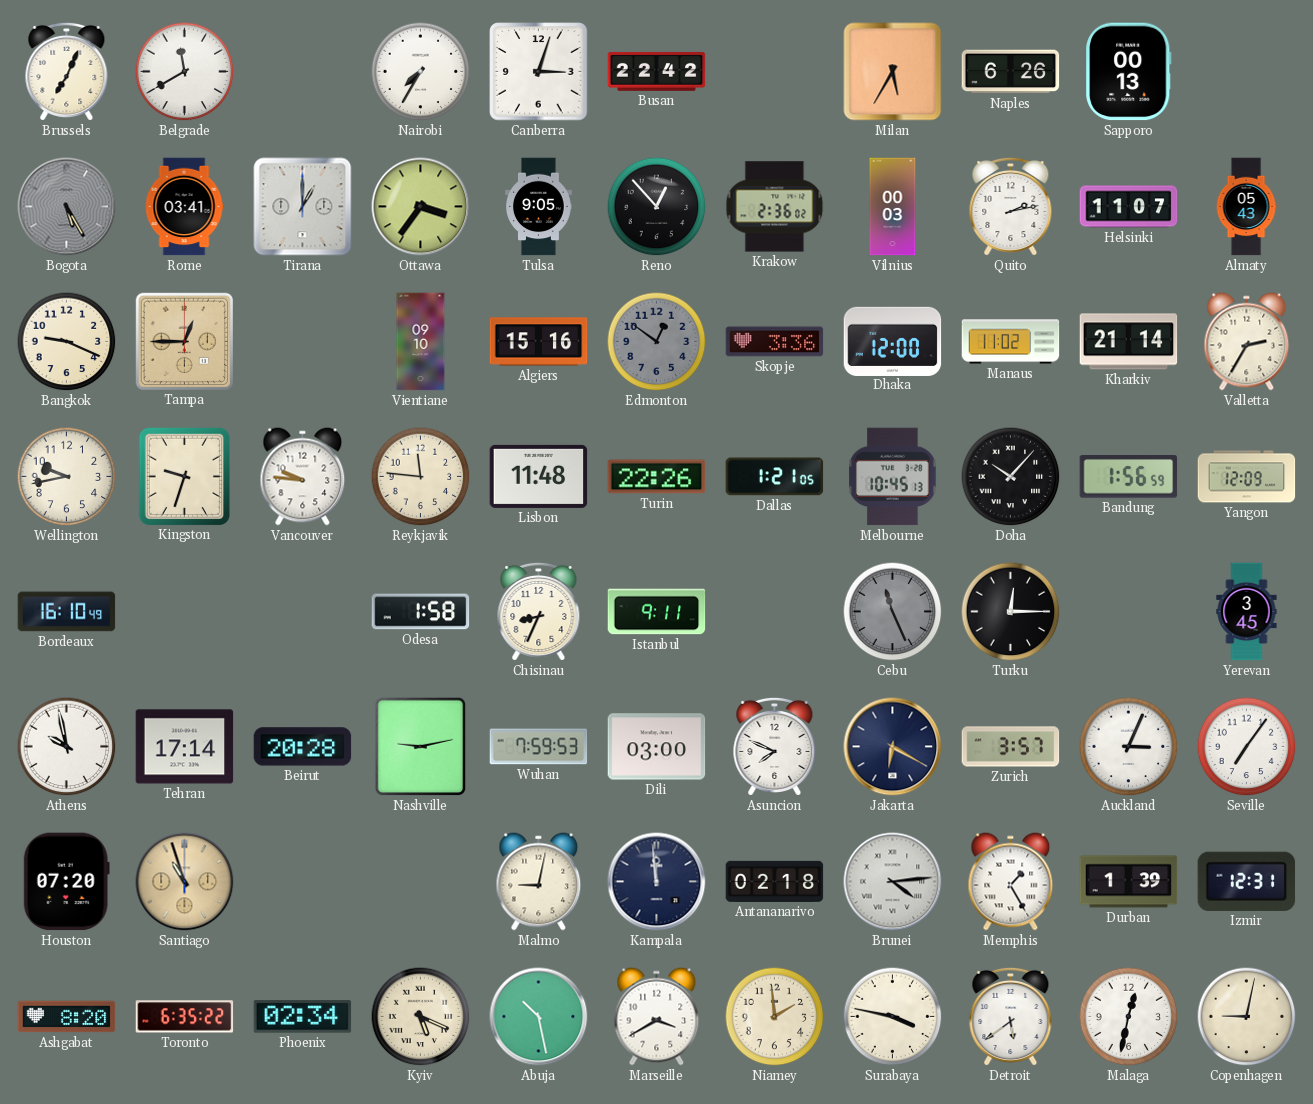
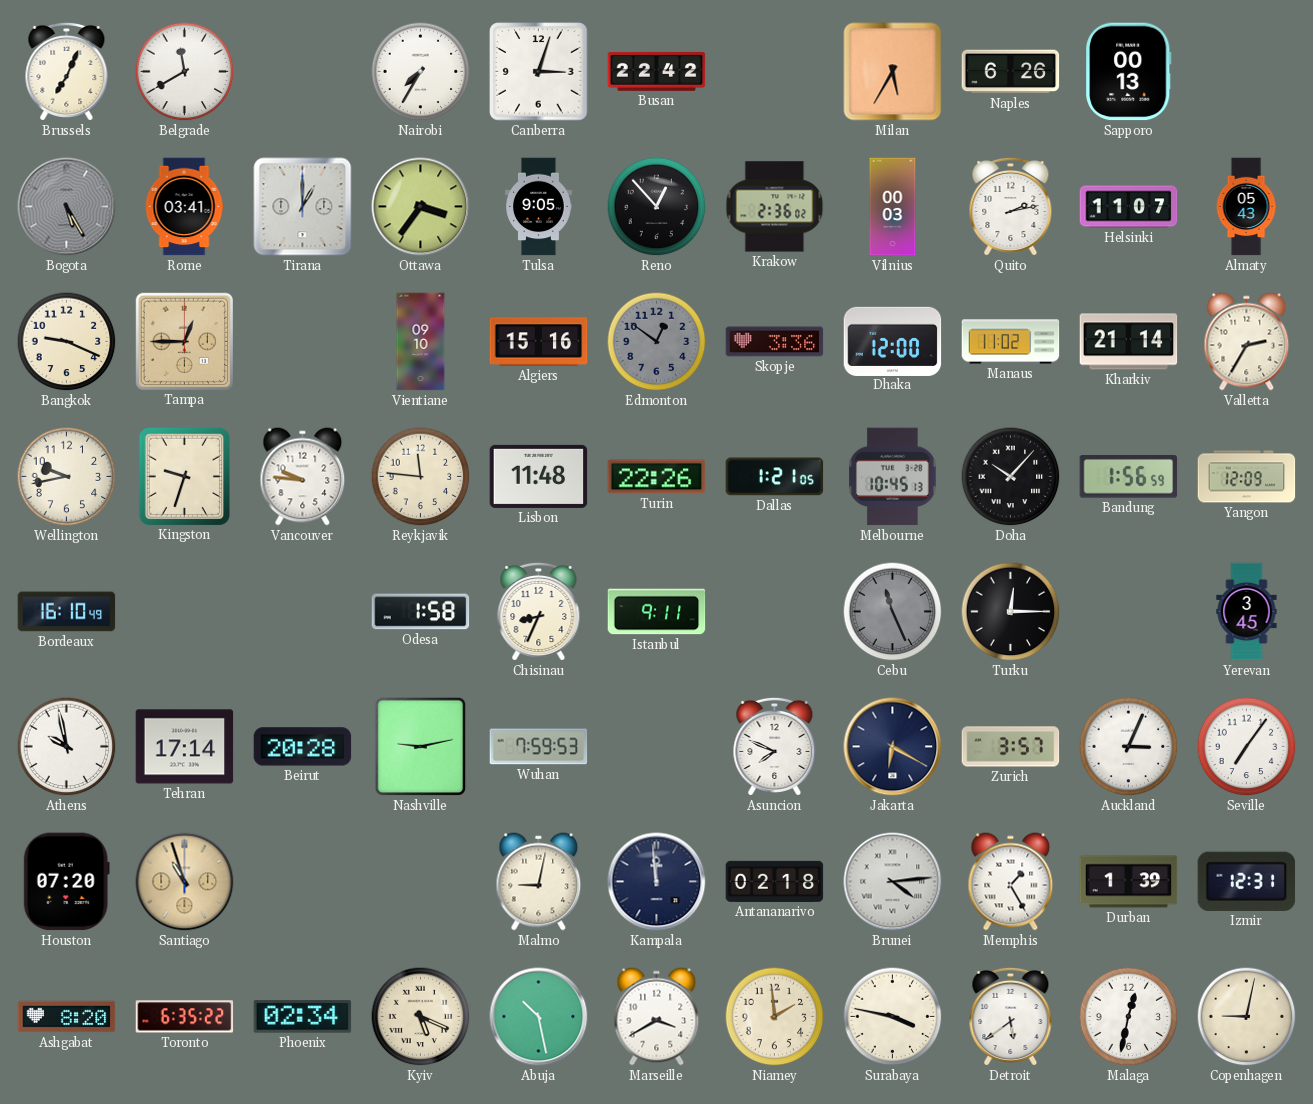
Dili: 03:00 -> none
